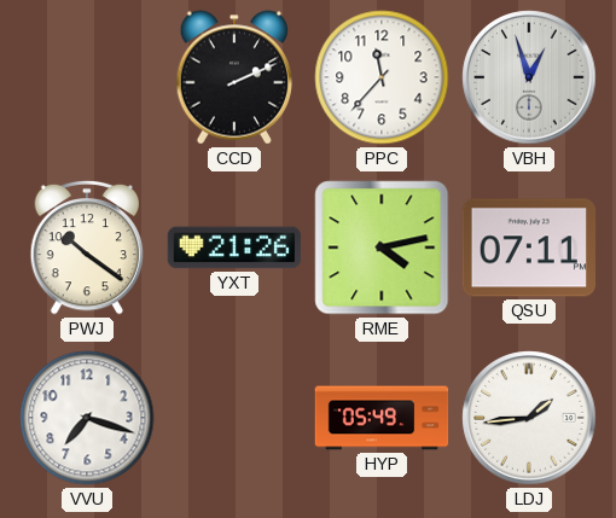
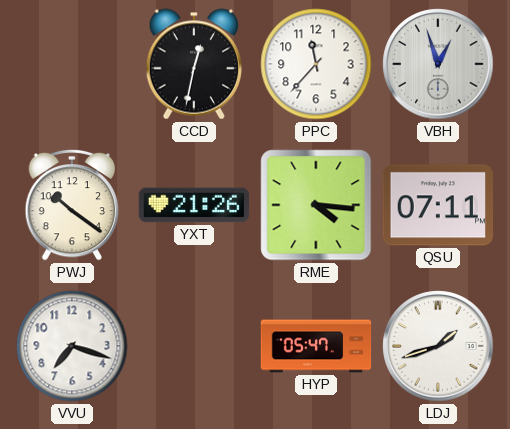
CCD: 2:11 -> 12:32
RME: 4:13 -> 4:16
HYP: 05:49 -> 05:47
LDJ: 1:44 -> 1:42
